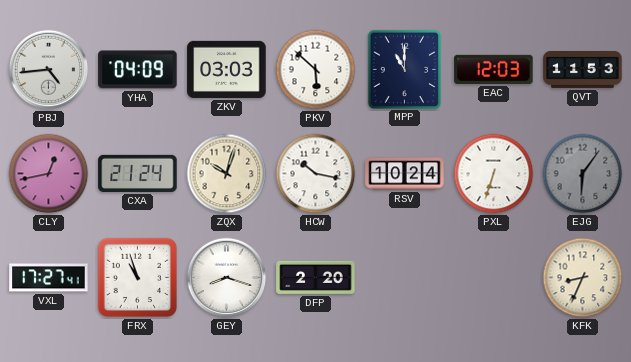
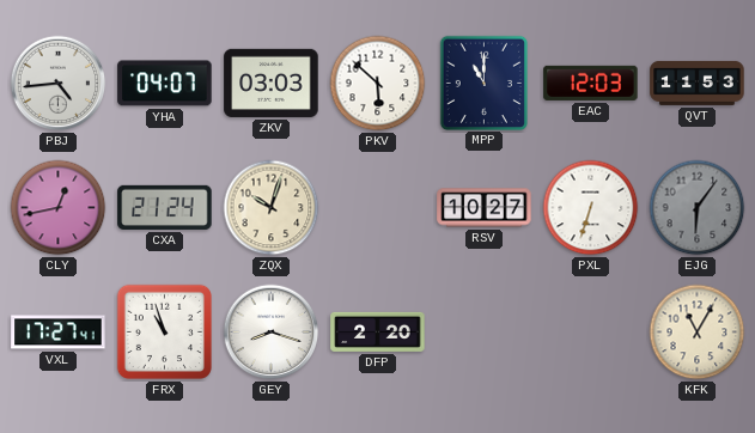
YHA: 04:09 -> 04:07
HCW: 10:17 -> none
RSV: 10:24 -> 10:27
KFK: 8:34 -> 11:05
